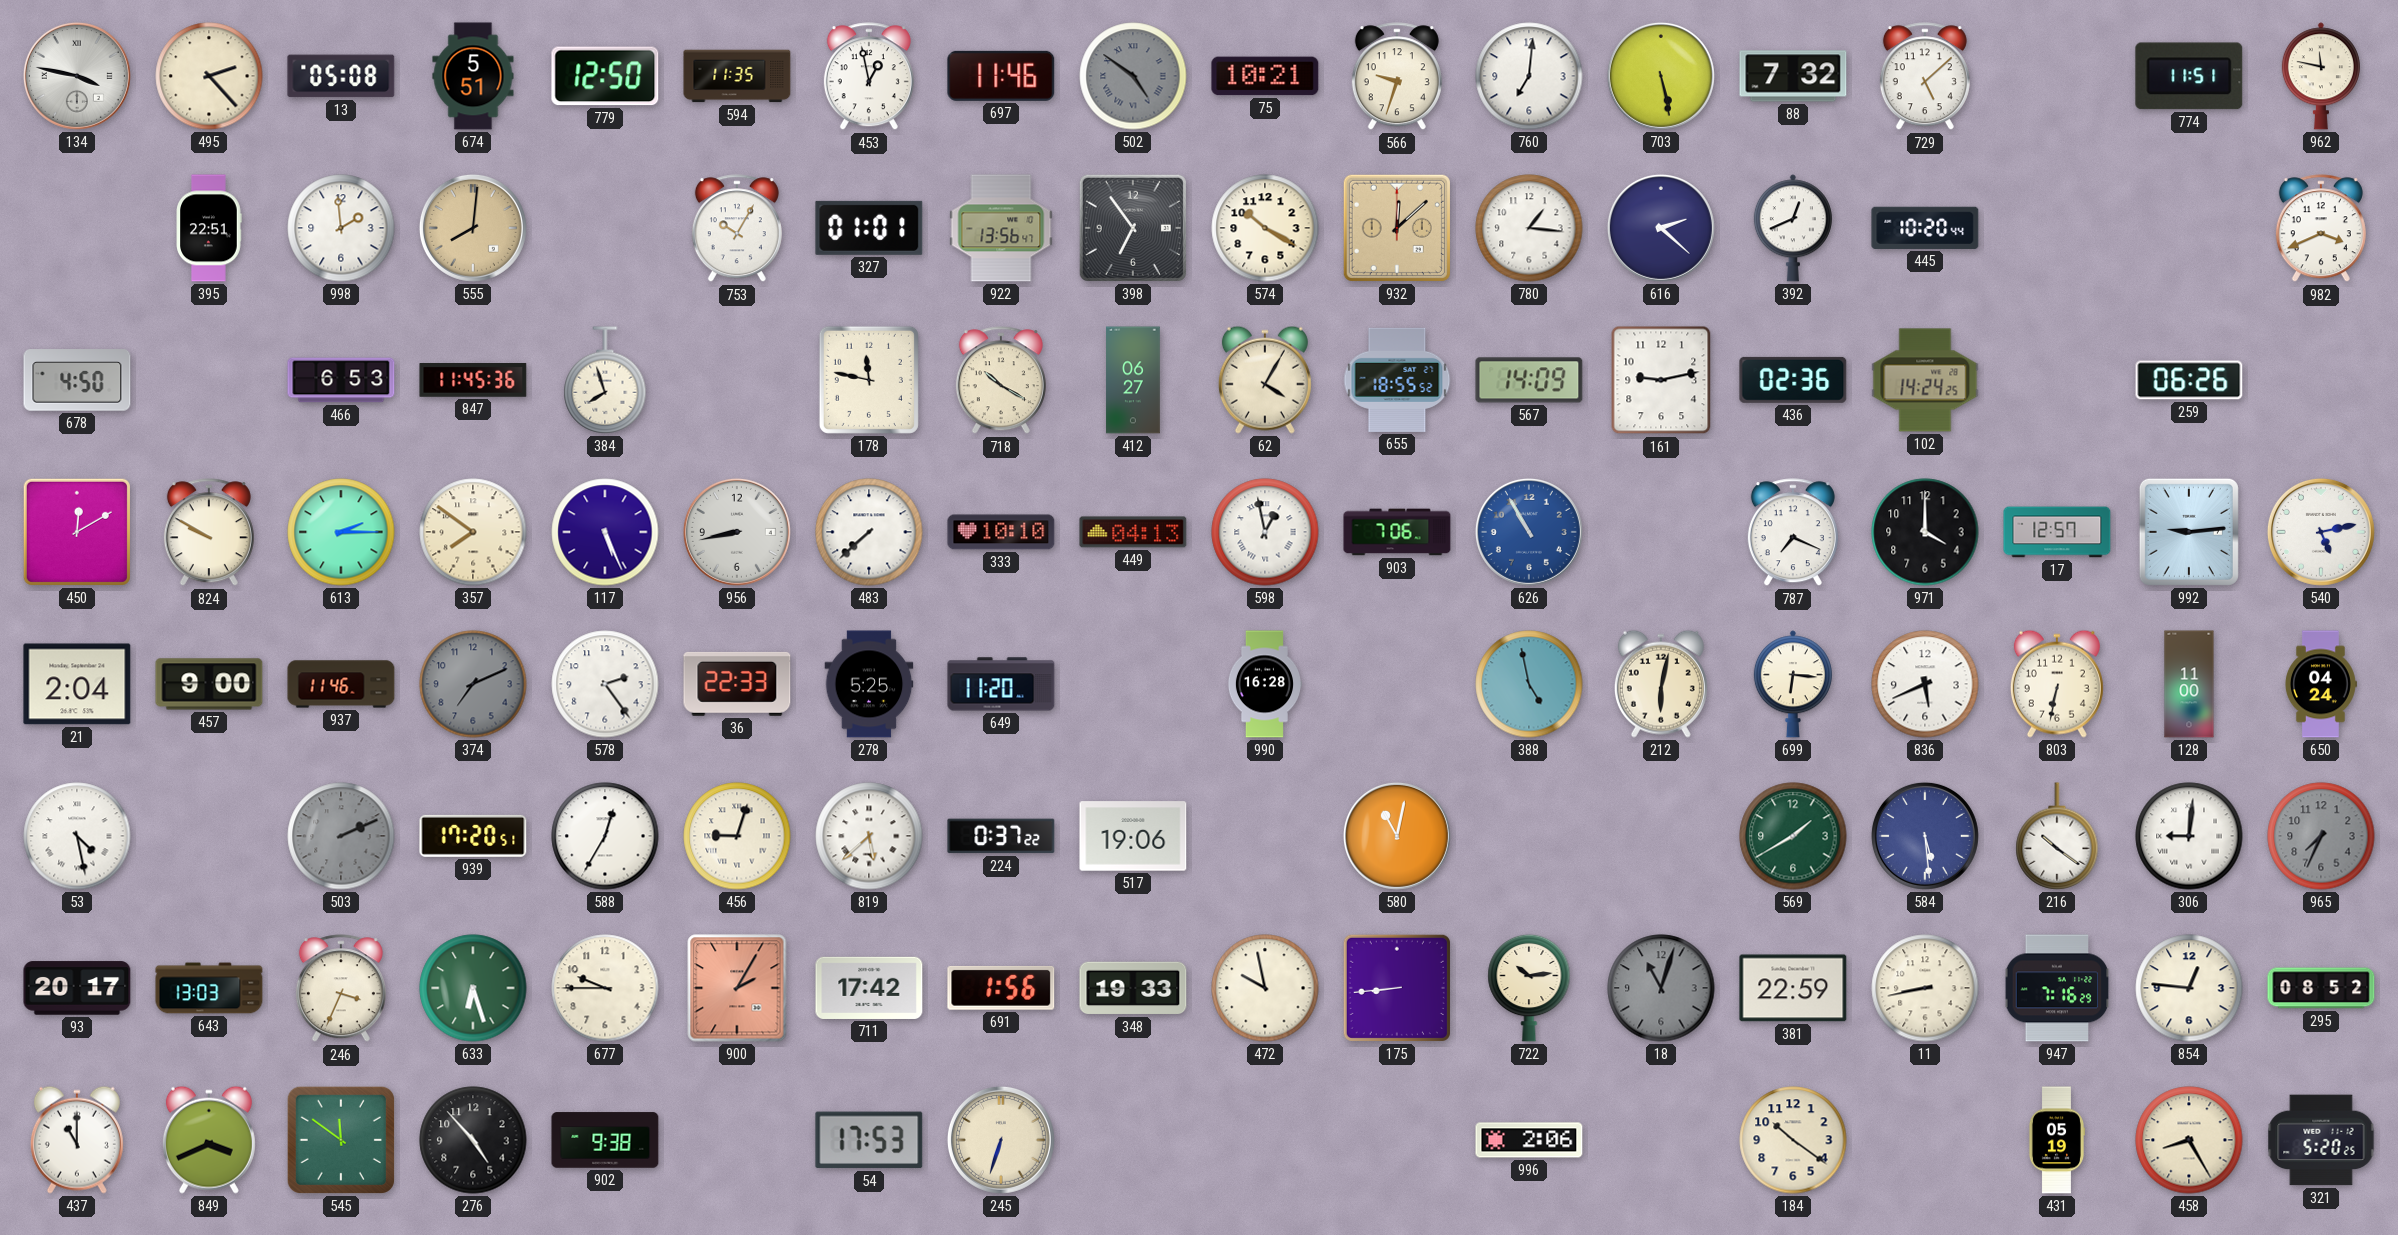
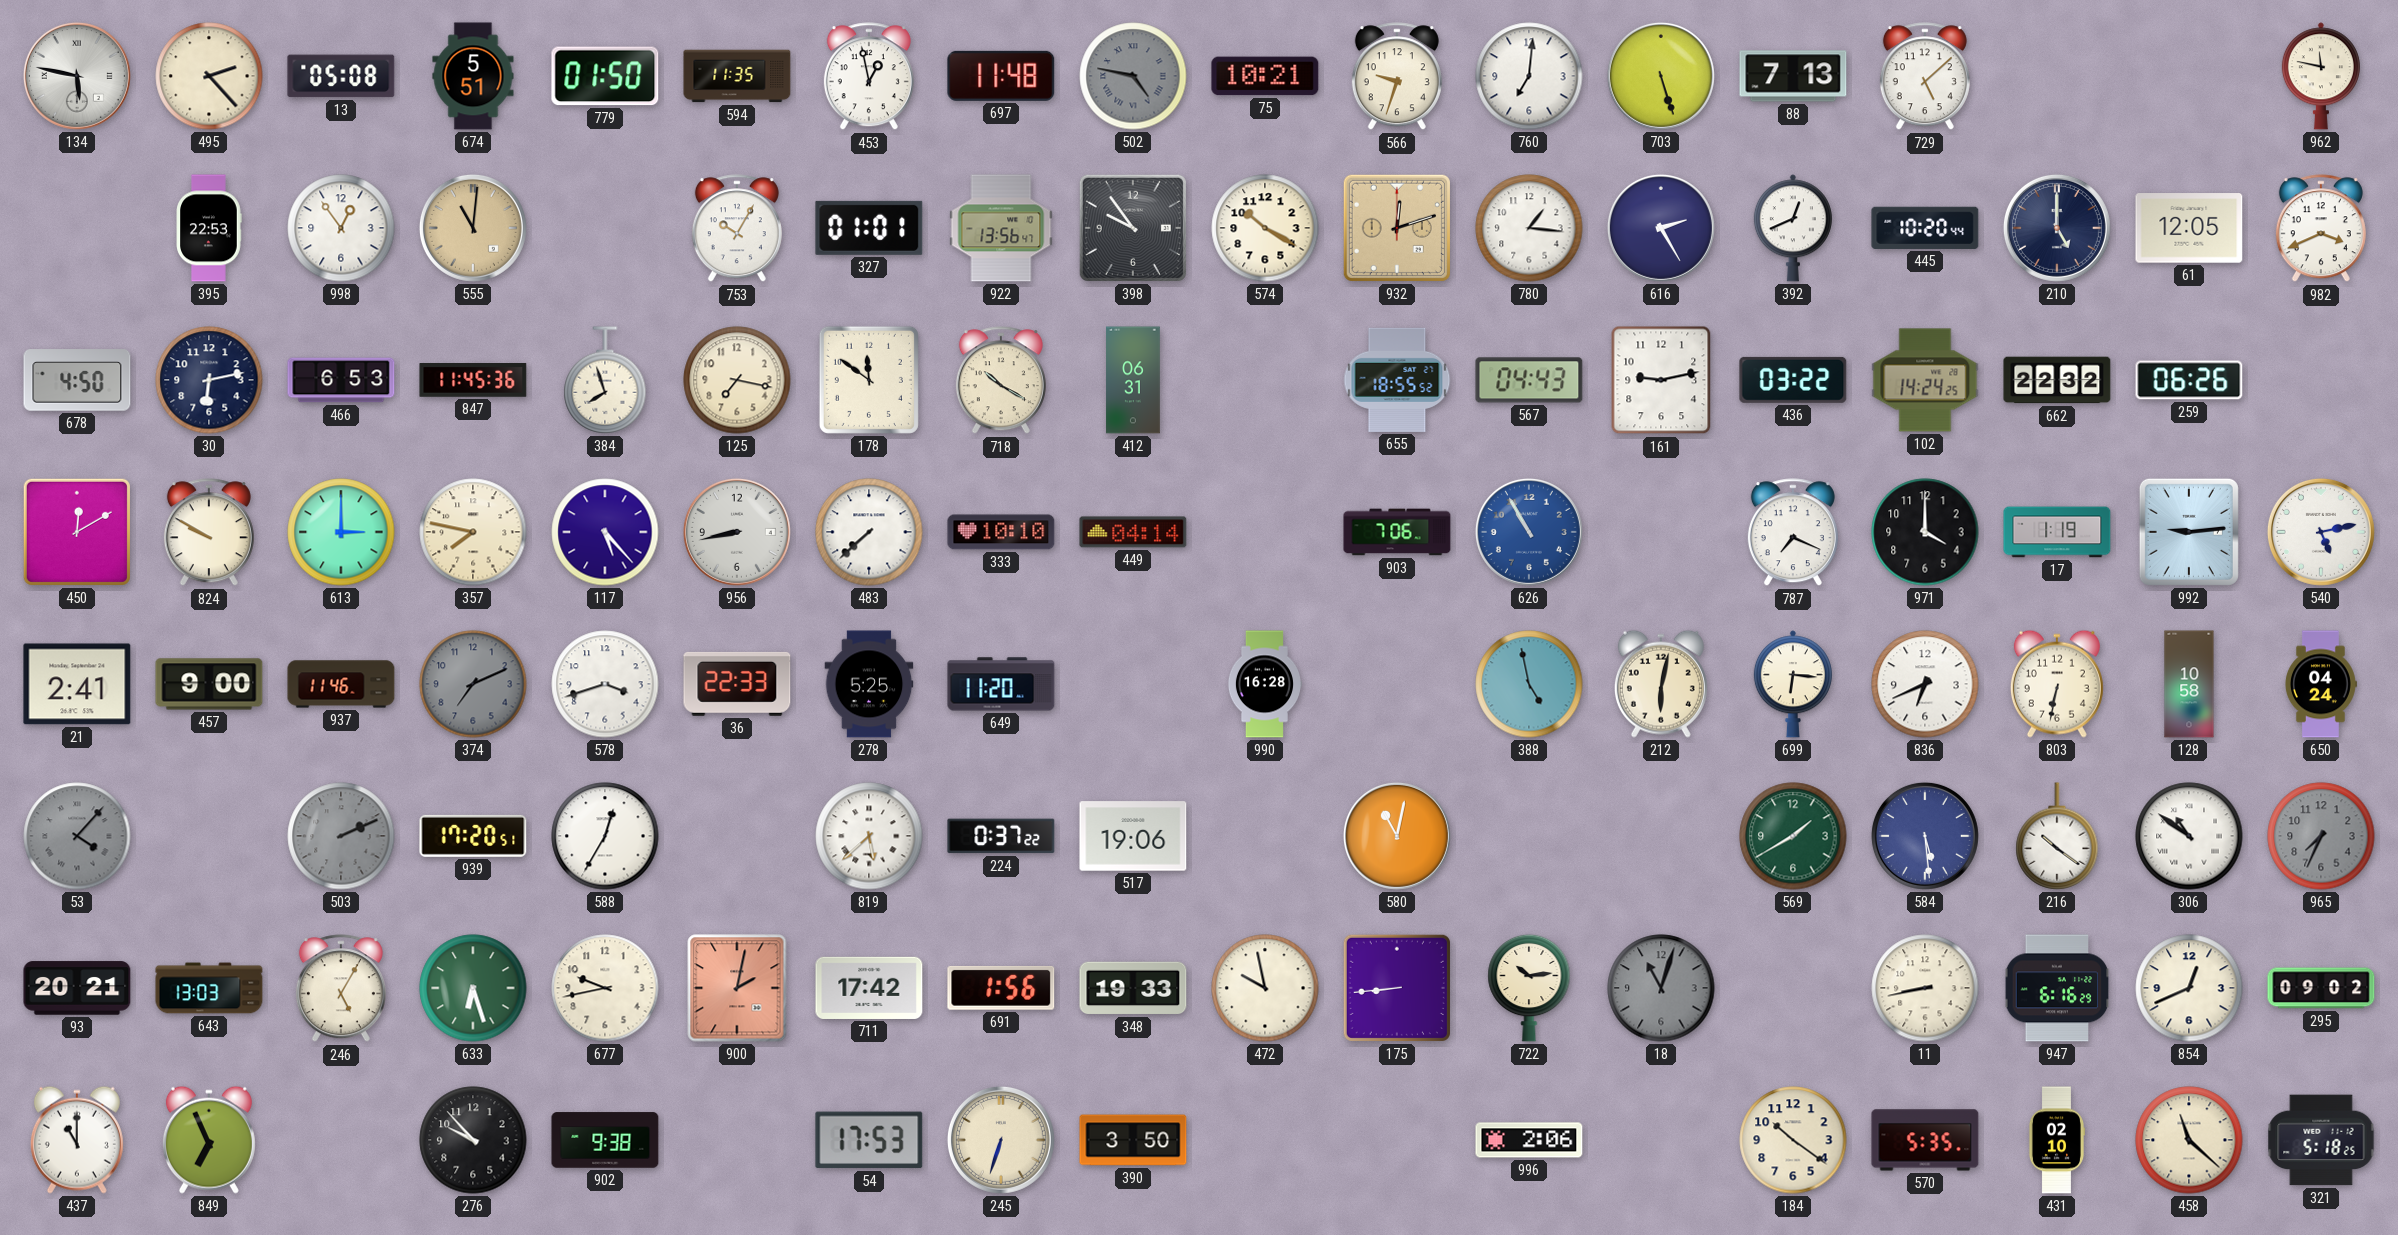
134: 3:47 -> 5:47
779: 12:50 -> 01:50
697: 11:46 -> 11:48
502: 4:51 -> 4:47
703: 5:28 -> 5:27
88: 7:32 -> 7:13
774: 11:51 -> none
395: 22:51 -> 22:53
998: 1:59 -> 12:54
555: 8:01 -> 11:01
398: 6:54 -> 9:54
932: 12:08 -> 12:12
616: 2:22 -> 2:25
210: none -> 5:00
61: none -> 12:05
30: none -> 6:13
125: none -> 7:17
178: 11:47 -> 11:51
412: 06:27 -> 06:31
62: 4:05 -> none
567: 14:09 -> 04:43
436: 02:36 -> 03:22
662: none -> 22:32
613: 2:15 -> 3:00
357: 7:51 -> 7:47
117: 5:26 -> 5:23
449: 04:13 -> 04:14
598: 12:58 -> none
17: 12:57 -> 1:19
21: 2:04 -> 2:41
578: 2:24 -> 3:42
836: 5:41 -> 6:41
128: 11:00 -> 10:58
53: 4:28 -> 4:07
53 dial: white -> grey
456: 9:03 -> none
306: 9:01 -> 10:51
93: 20:17 -> 20:21
246: 3:34 -> 5:05
677: 9:45 -> 9:43
900: 2:05 -> 2:02
381: 22:59 -> none
947: 7:16 -> 6:16
854: 12:46 -> 12:41
295: 08:52 -> 09:02
849: 3:41 -> 6:56
545: 11:51 -> none
276: 4:53 -> 9:53
390: none -> 3:50
570: none -> 5:35
431: 05:19 -> 02:10
458: 8:25 -> 11:22
321: 5:20 -> 5:18
